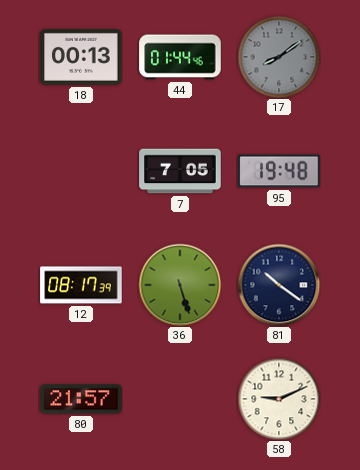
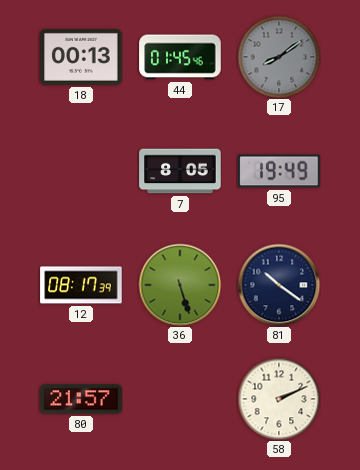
44: 01:44 -> 01:45
7: 7:05 -> 8:05
95: 19:48 -> 19:49
58: 9:11 -> 2:11
